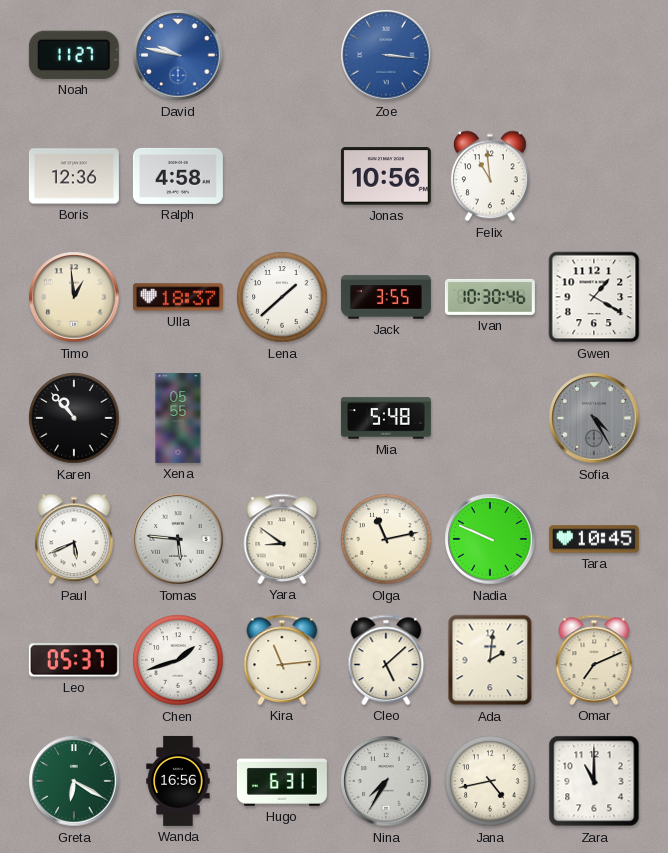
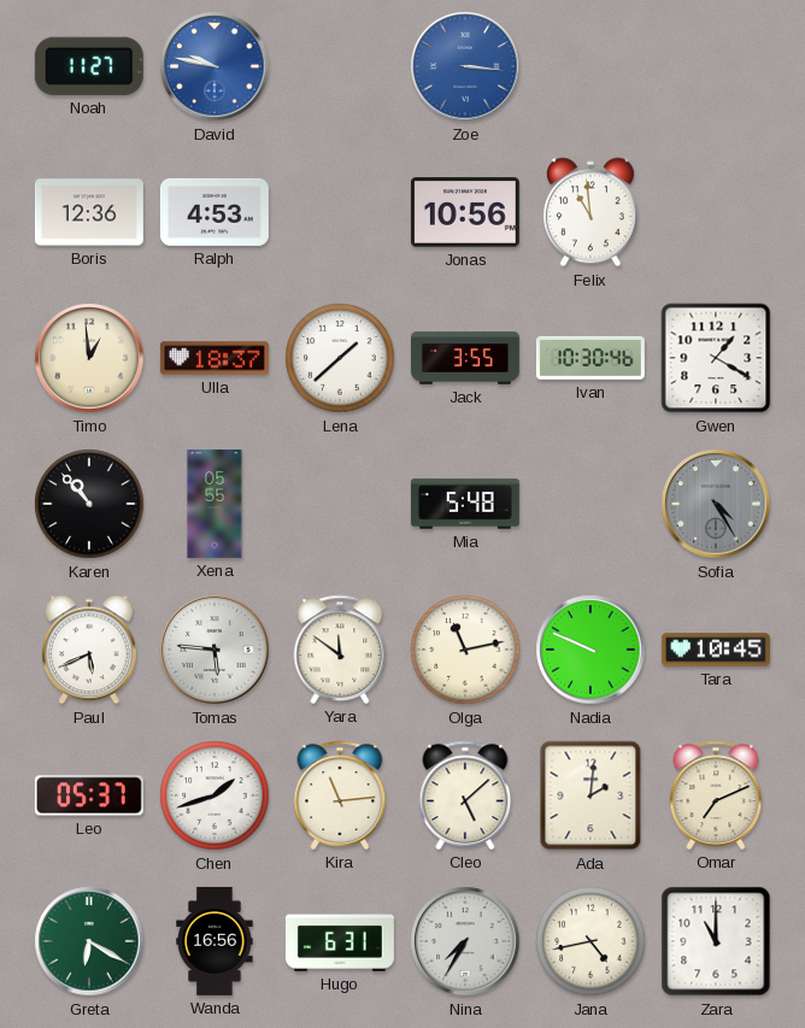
Ralph: 4:58 -> 4:53
Yara: 8:51 -> 11:51
